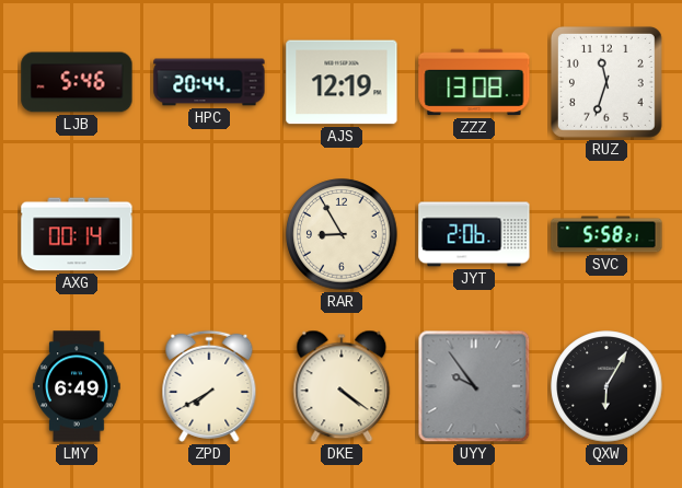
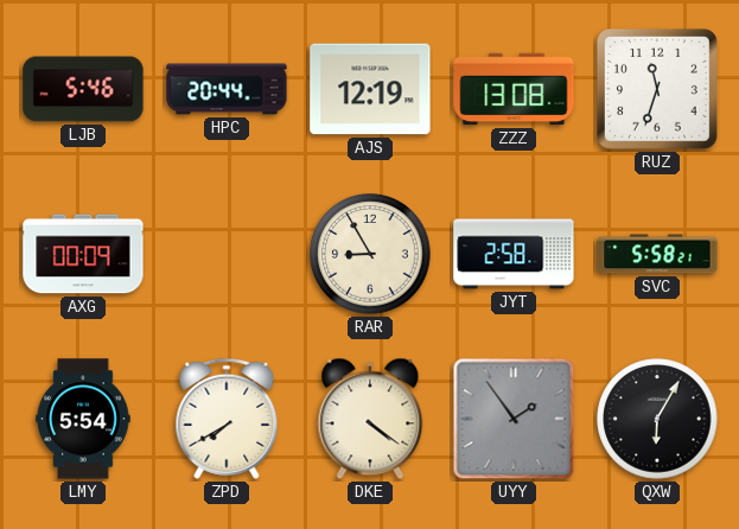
AXG: 00:14 -> 00:09
JYT: 2:06 -> 2:58
LMY: 6:49 -> 5:54
UYY: 9:54 -> 1:54
